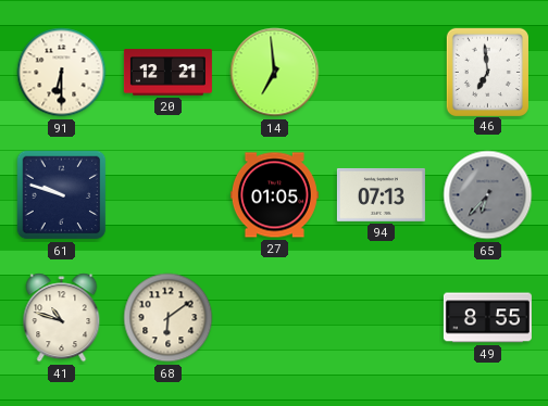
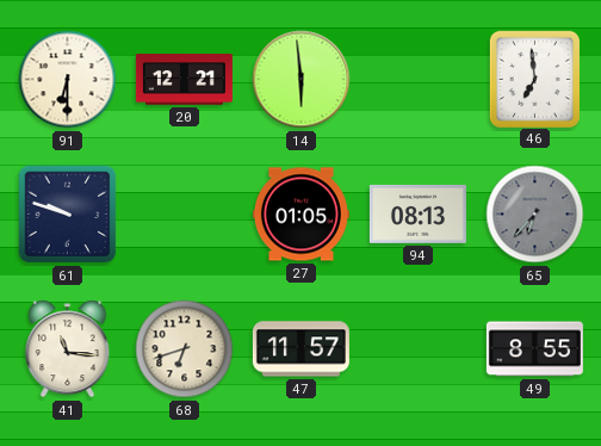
14: 6:59 -> 5:59
94: 07:13 -> 08:13
41: 10:48 -> 11:16
68: 6:09 -> 6:42
47: none -> 11:57
